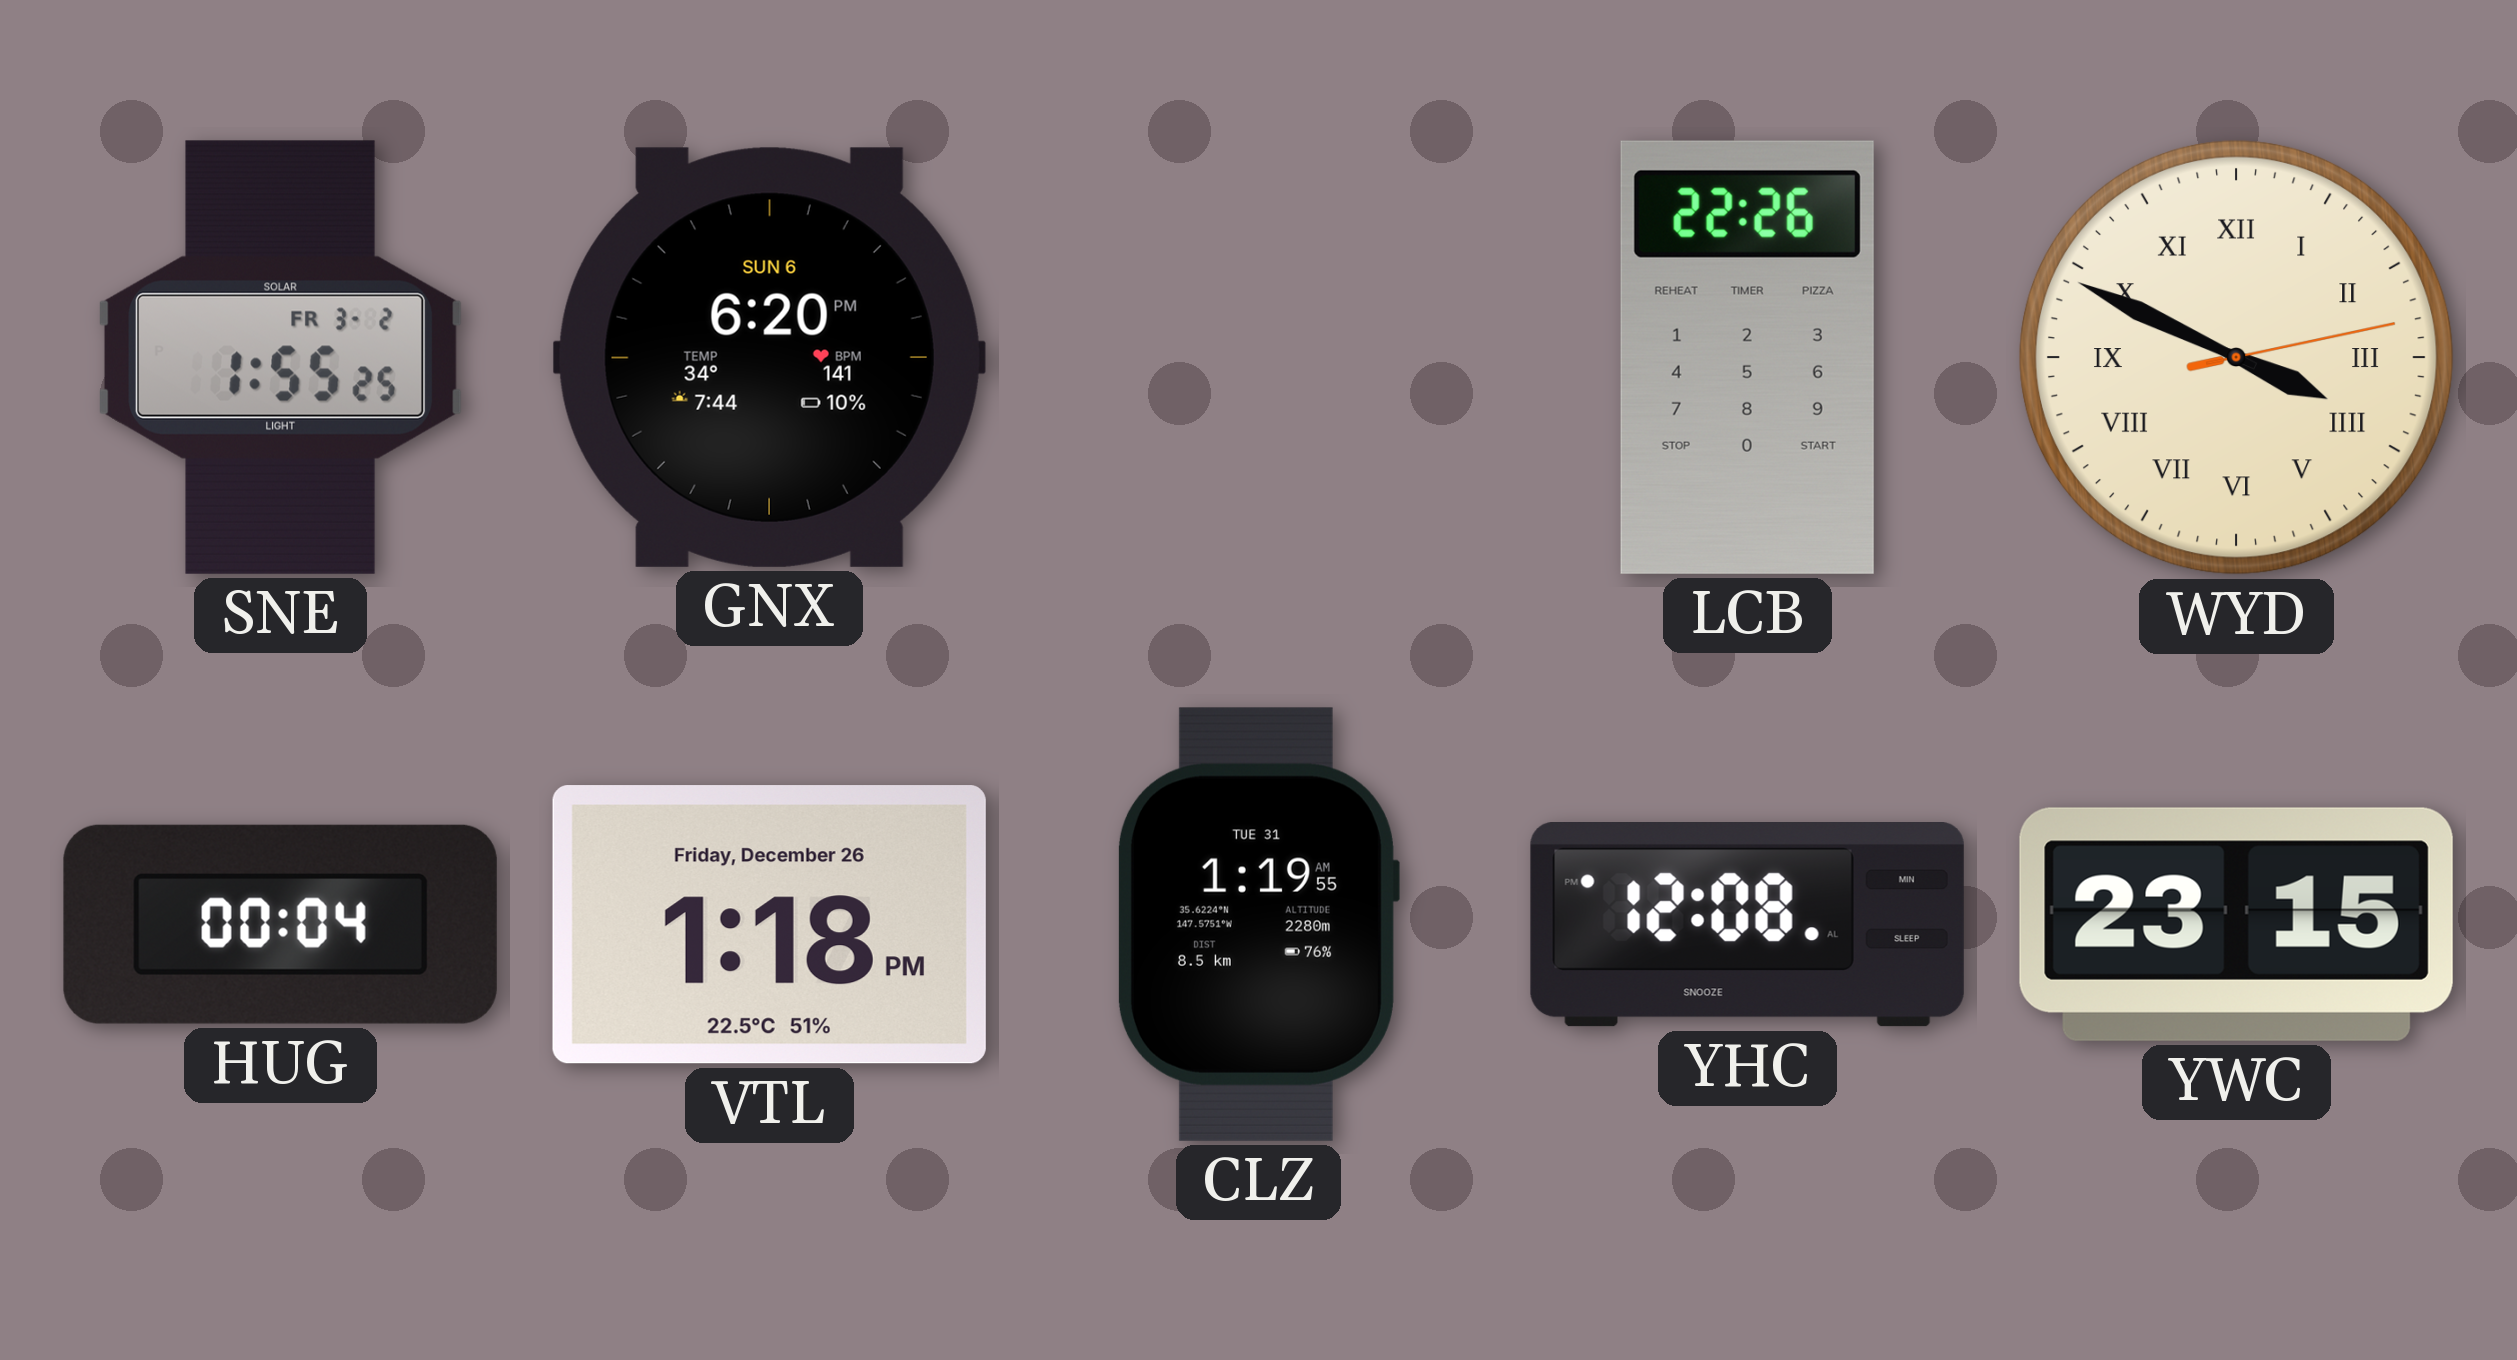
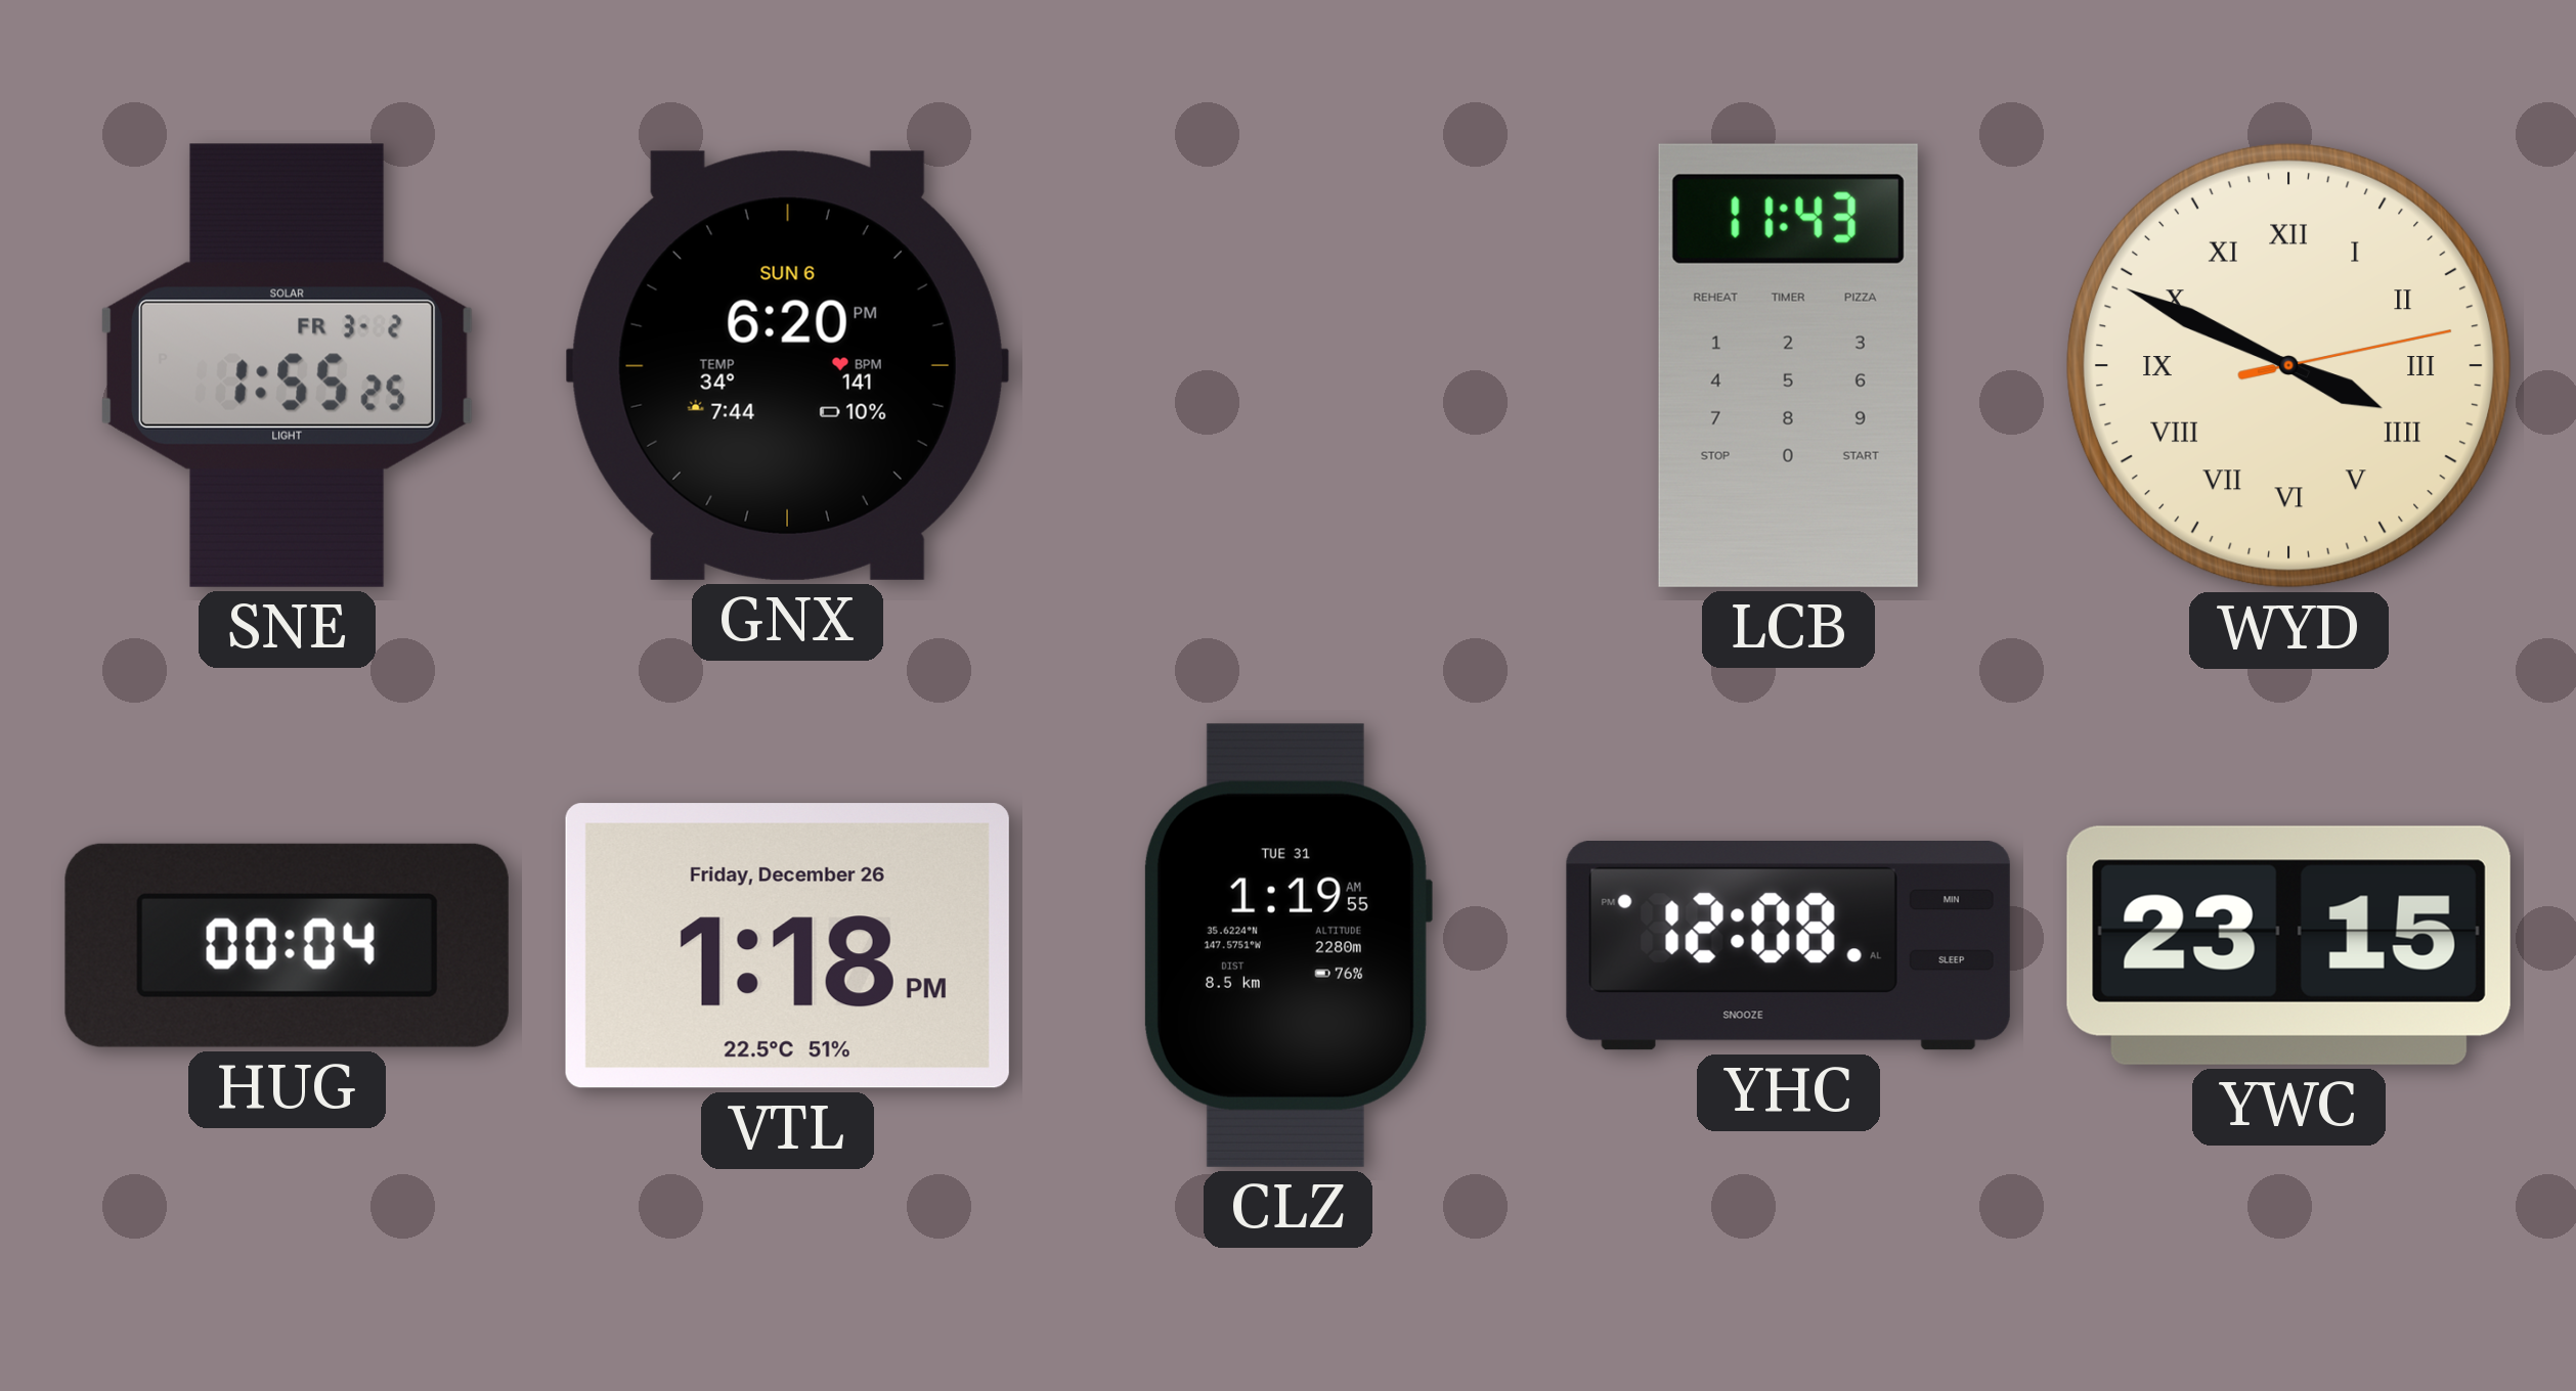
LCB: 22:26 -> 11:43
